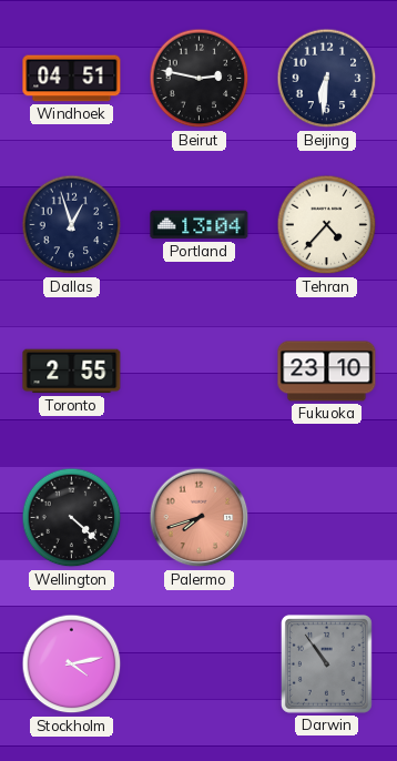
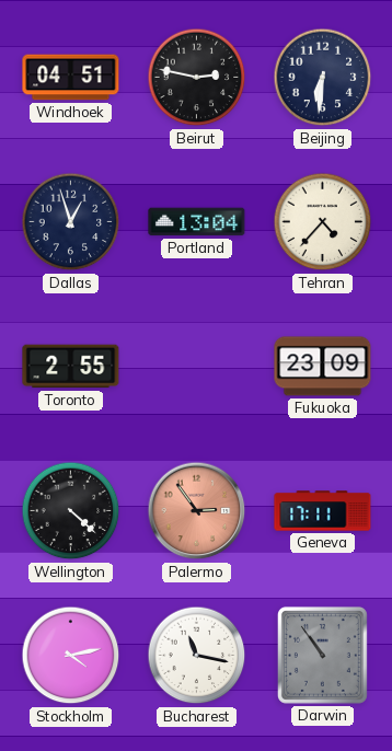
Fukuoka: 23:10 -> 23:09
Palermo: 7:42 -> 2:54
Geneva: none -> 17:11
Bucharest: none -> 11:17
